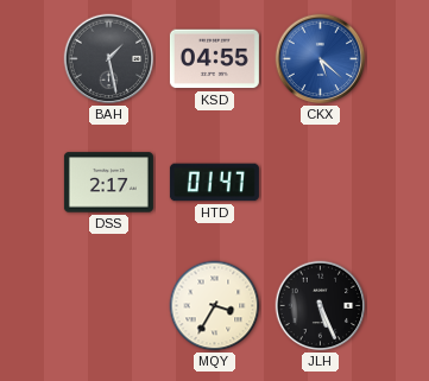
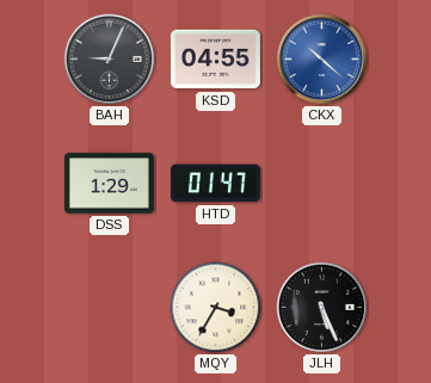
BAH: 1:28 -> 9:04
CKX: 5:22 -> 10:22
DSS: 2:17 -> 1:29
